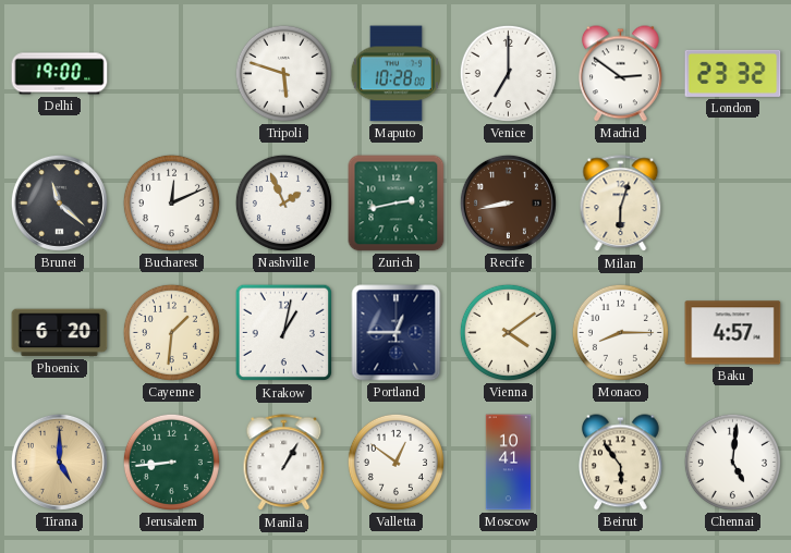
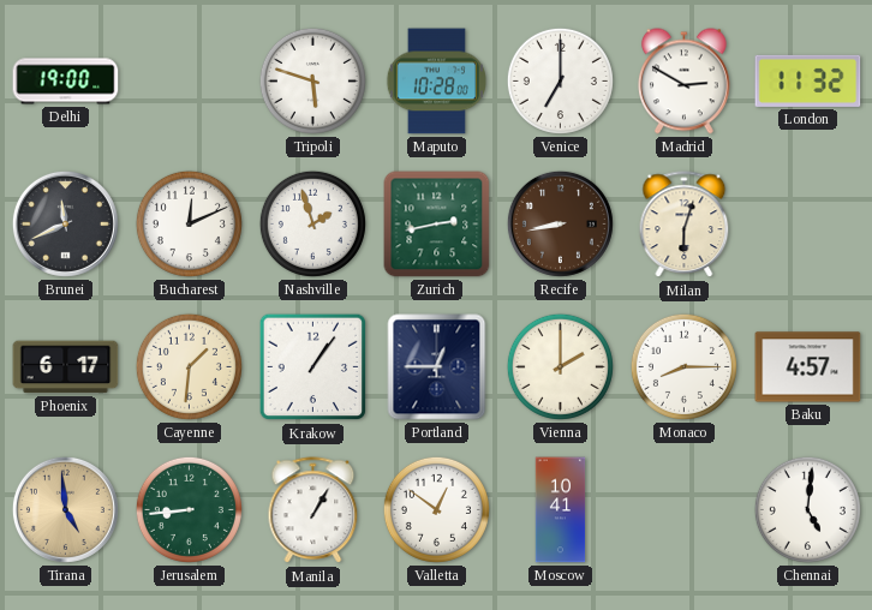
Madrid: 2:51 -> 2:50
London: 23:32 -> 11:32
Brunei: 11:22 -> 11:41
Nashville: 1:56 -> 1:57
Phoenix: 6:20 -> 6:17
Krakow: 1:02 -> 1:06
Vienna: 4:09 -> 2:00
Tirana: 5:00 -> 4:59
Beirut: 5:54 -> none
